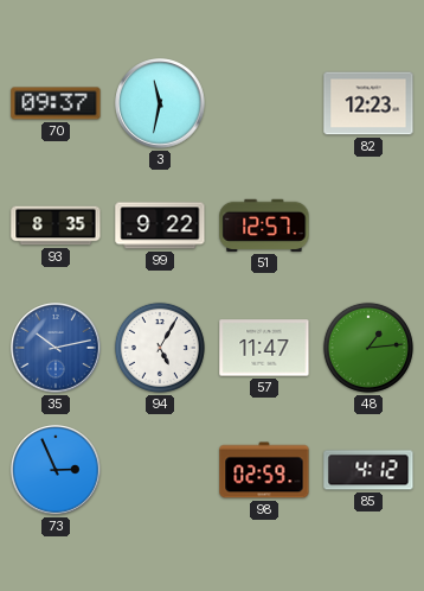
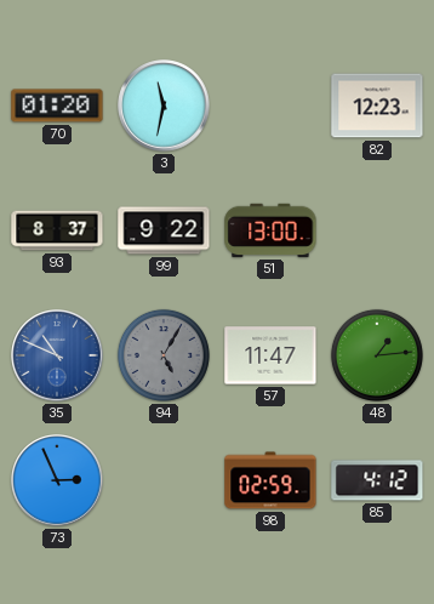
70: 09:37 -> 01:20
93: 8:35 -> 8:37
51: 12:57 -> 13:00
35: 10:13 -> 10:49
94 dial: white -> grey
